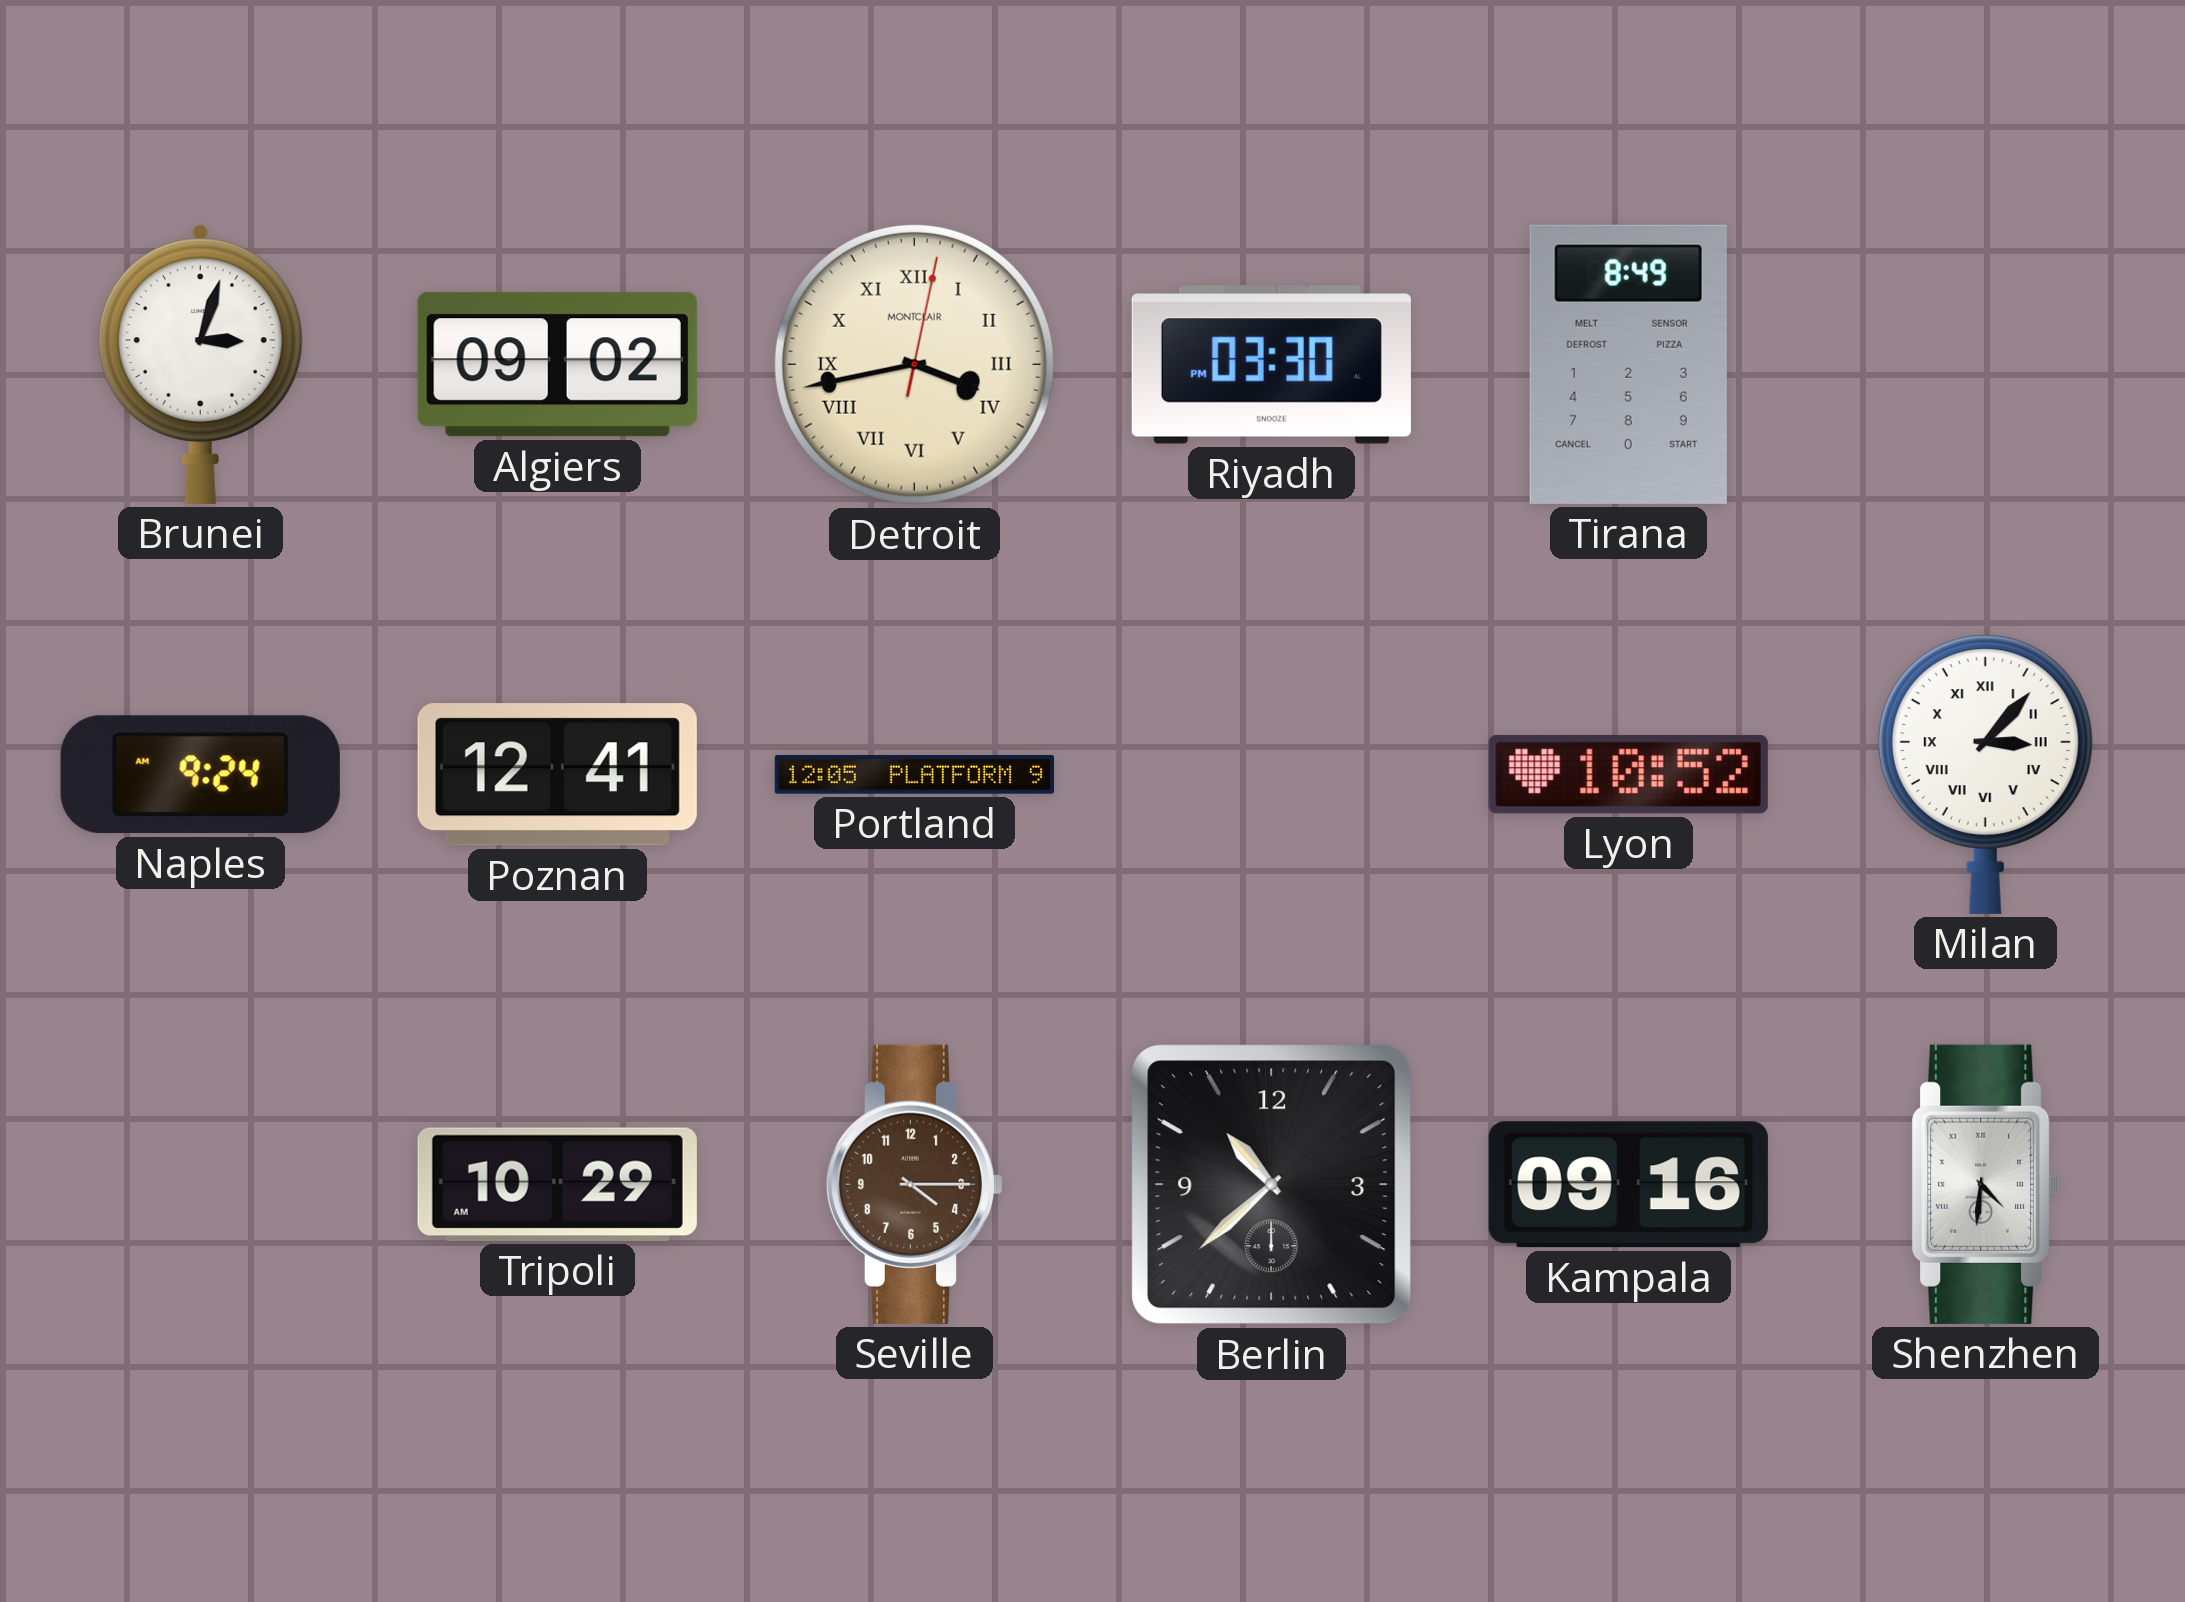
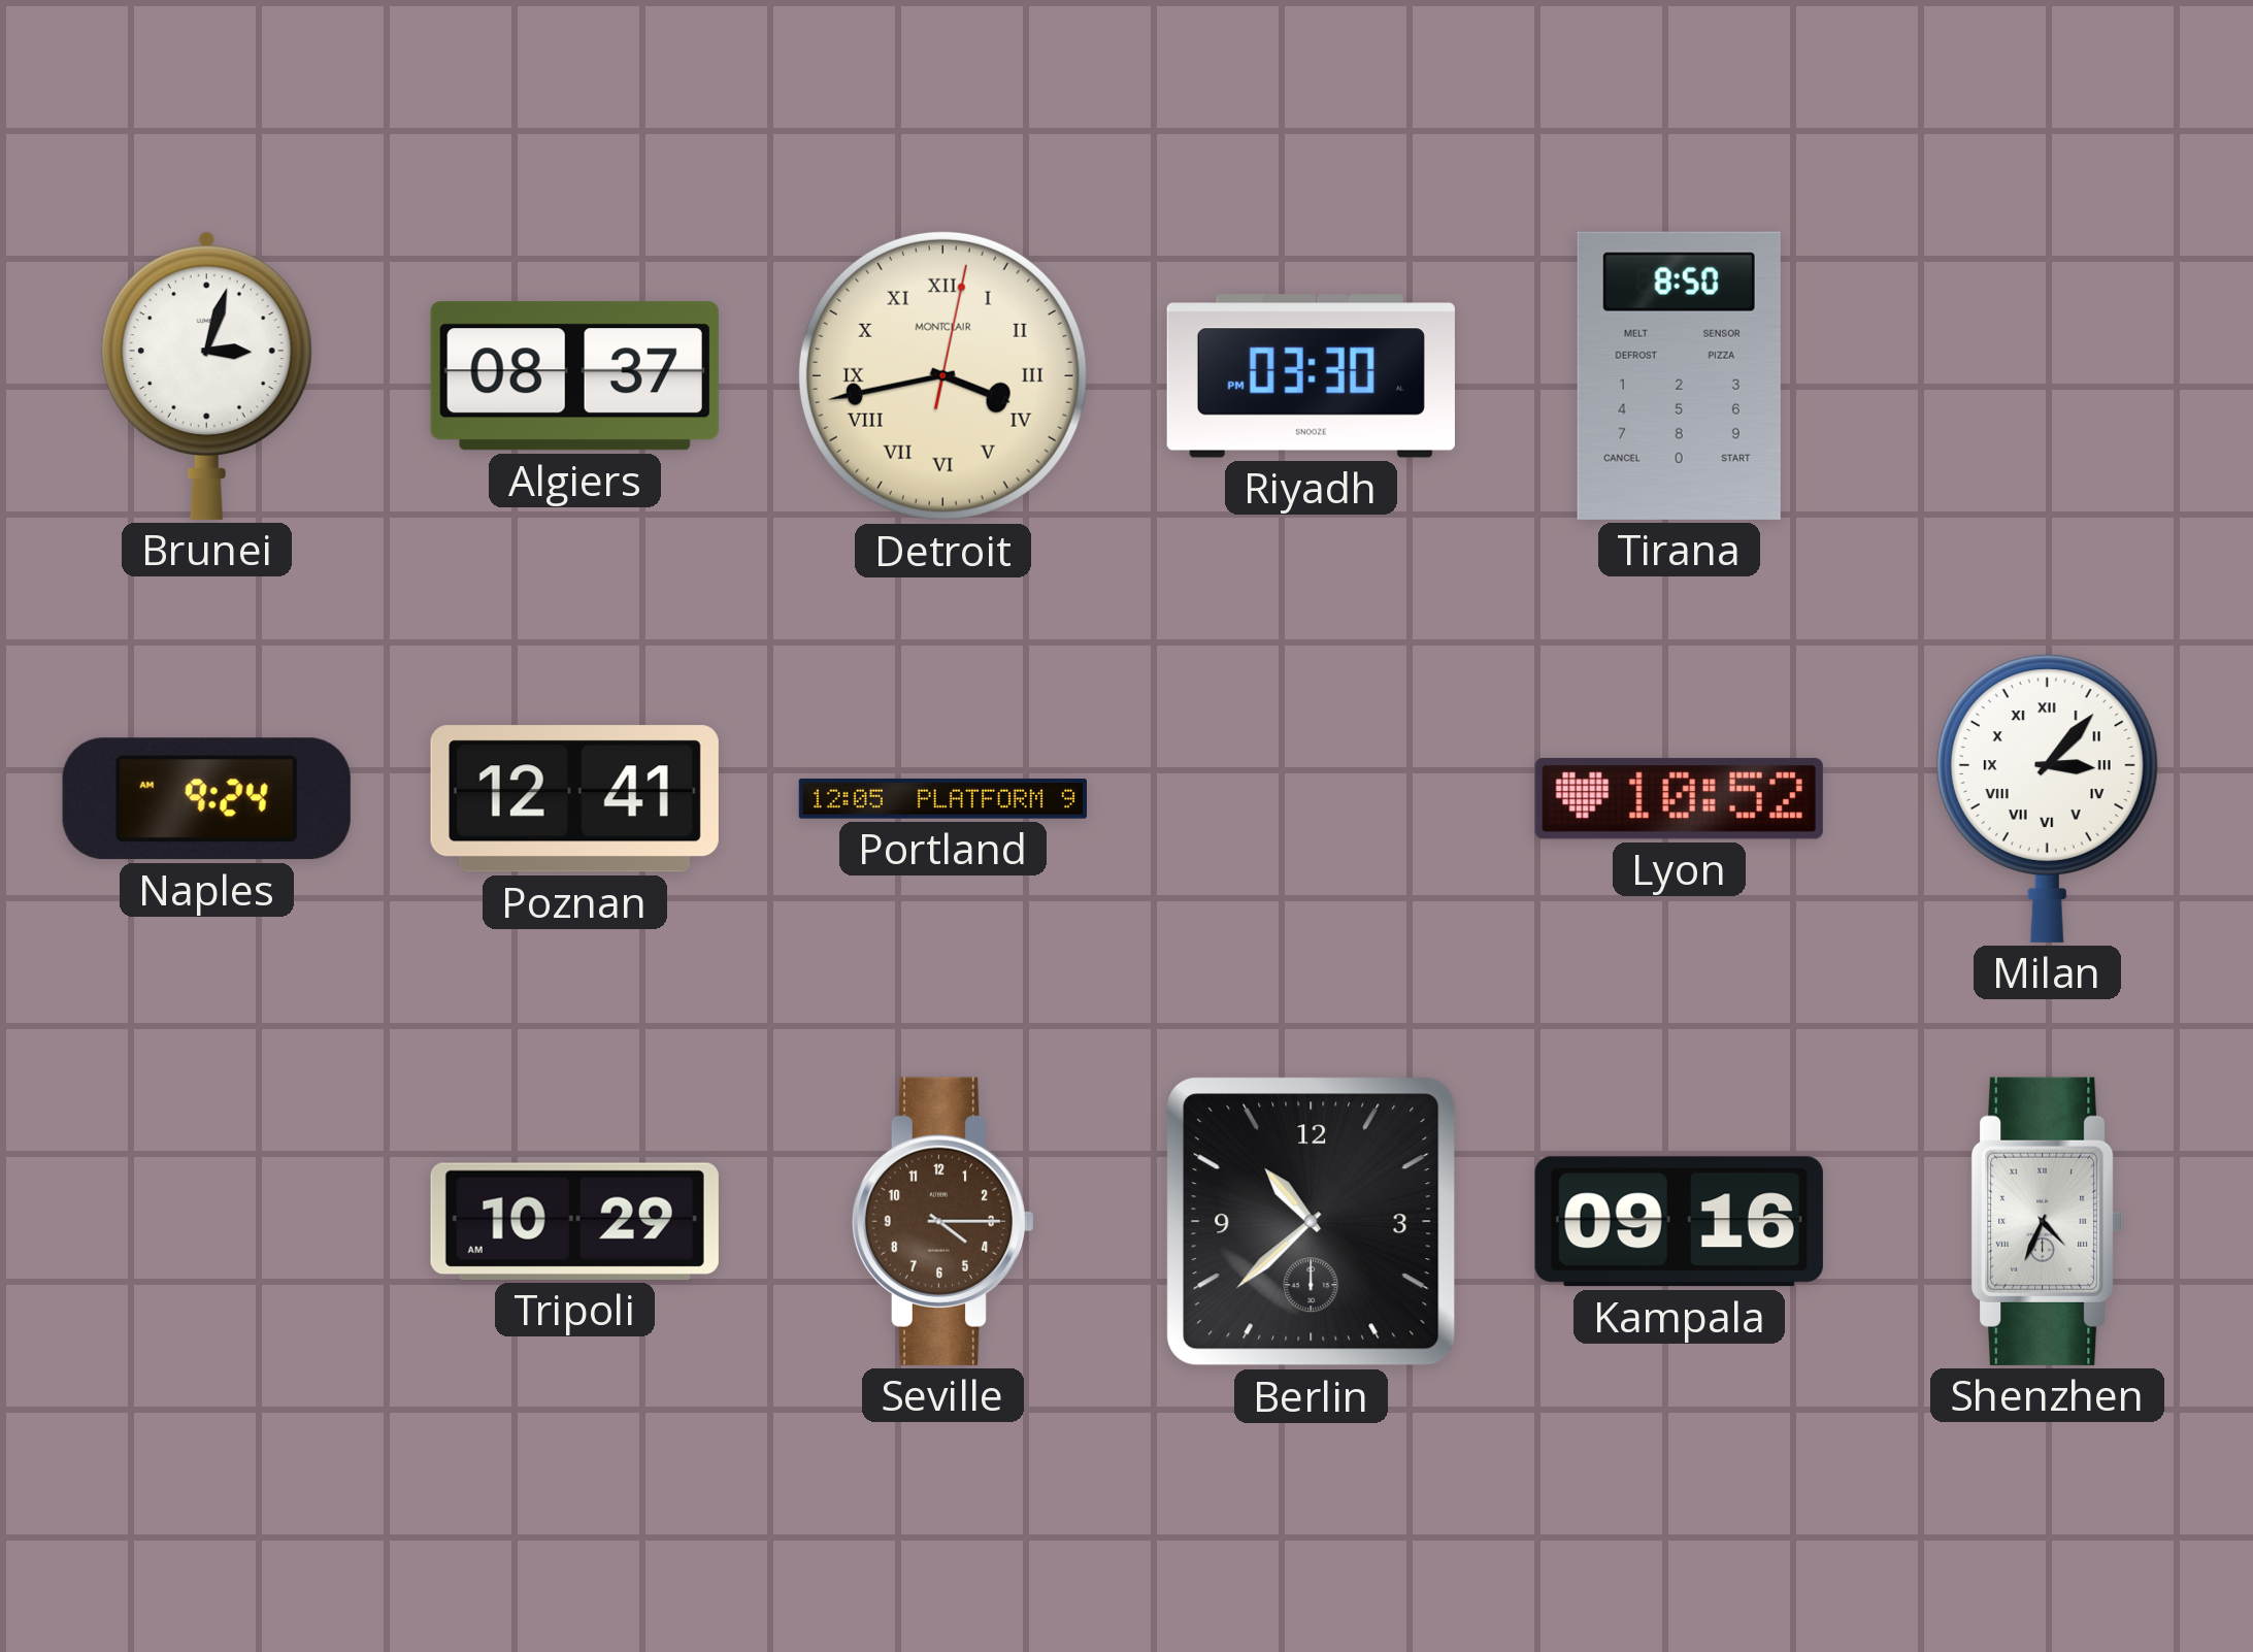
Algiers: 09:02 -> 08:37
Tirana: 8:49 -> 8:50
Shenzhen: 4:31 -> 4:34
